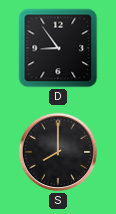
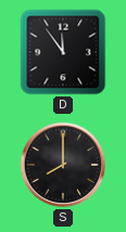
D: 8:54 -> 11:54
